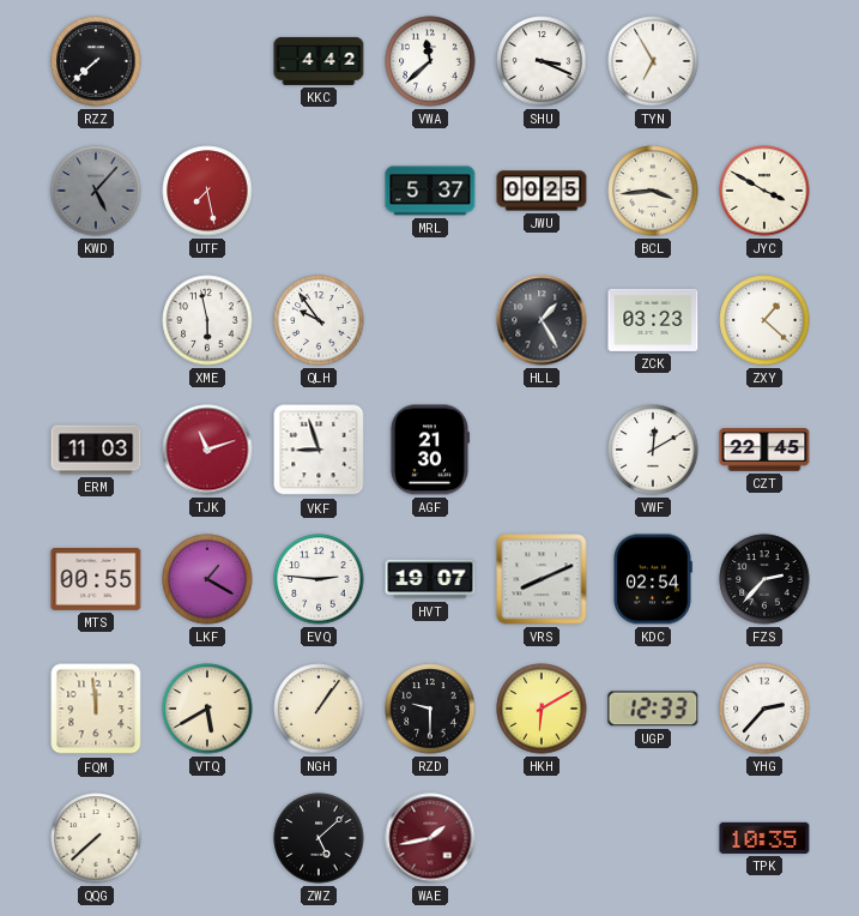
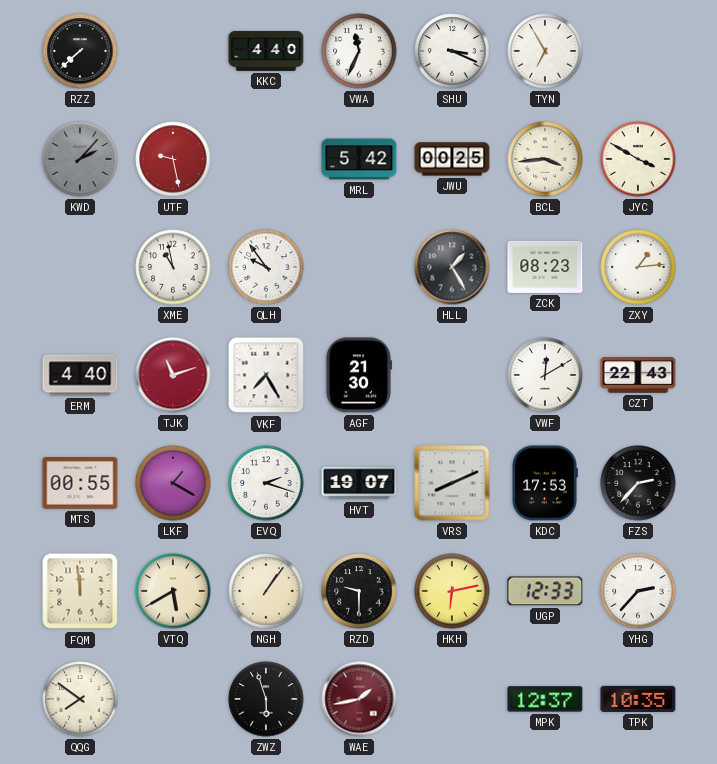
KKC: 4:42 -> 4:40
VWA: 11:38 -> 11:34
KWD: 5:07 -> 2:07
UTF: 7:28 -> 9:28
MRL: 5:37 -> 5:42
XME: 5:58 -> 10:58
ZCK: 03:23 -> 08:23
ZXY: 1:22 -> 1:14
ERM: 11:03 -> 4:40
VKF: 8:57 -> 7:25
CZT: 22:45 -> 22:43
EVQ: 2:46 -> 2:18
KDC: 02:54 -> 17:53
HKH: 6:10 -> 6:13
QQG: 7:38 -> 7:51
ZWZ: 5:08 -> 5:57
MPK: none -> 12:37
